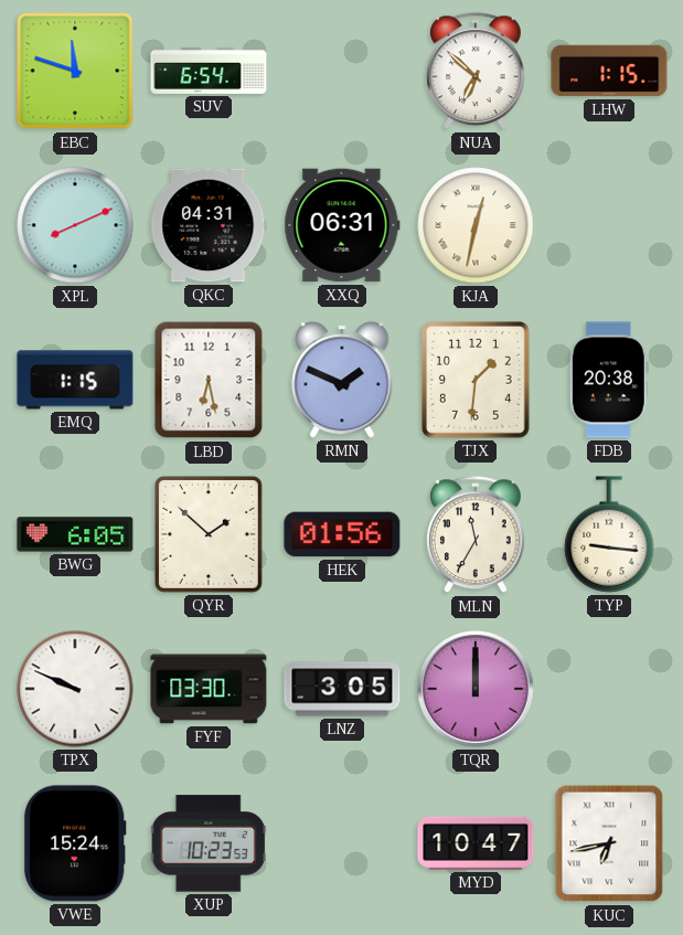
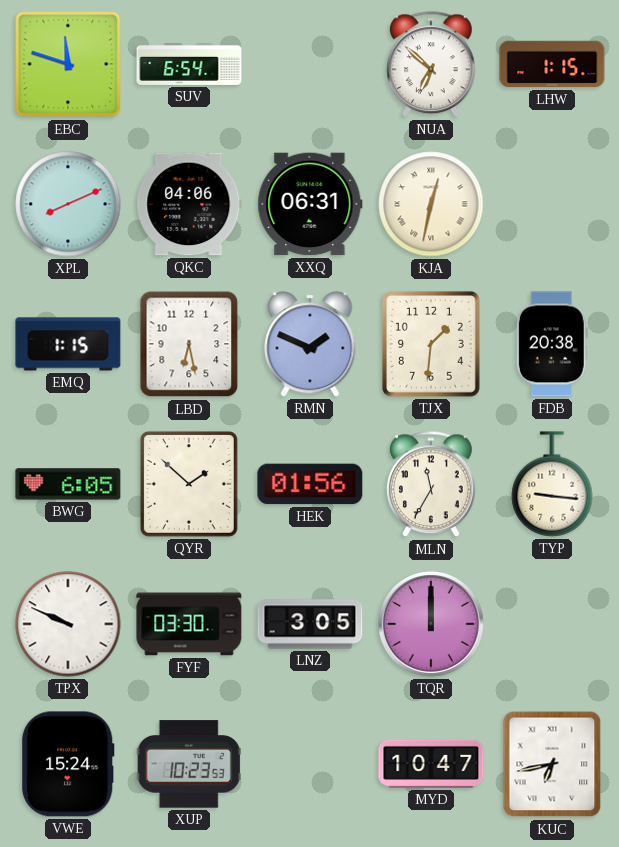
QKC: 04:31 -> 04:06
